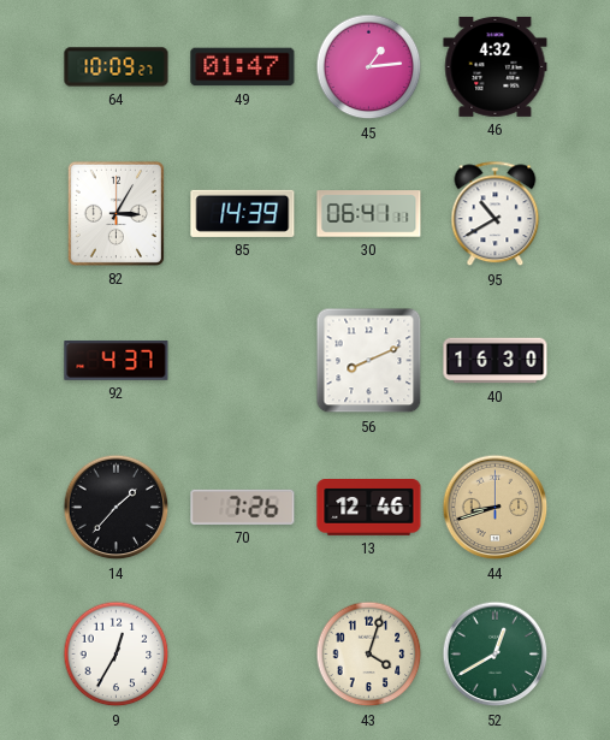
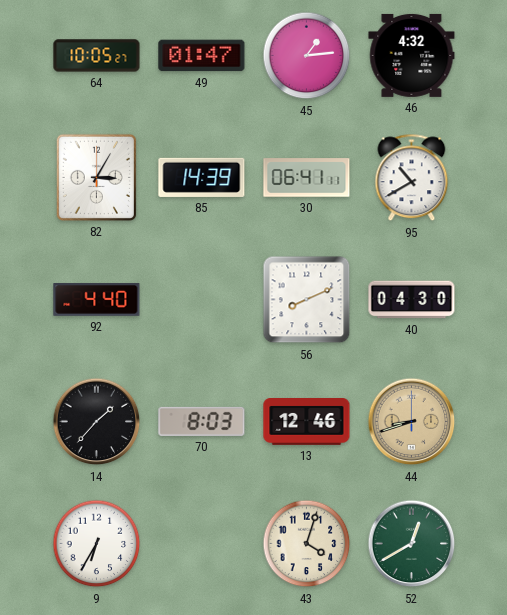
64: 10:09 -> 10:05
92: 4:37 -> 4:40
40: 16:30 -> 04:30
70: 7:26 -> 8:03
9: 12:35 -> 6:35
